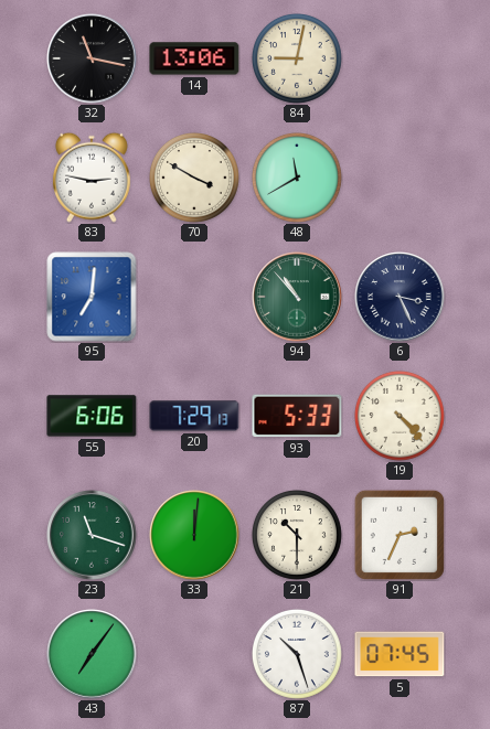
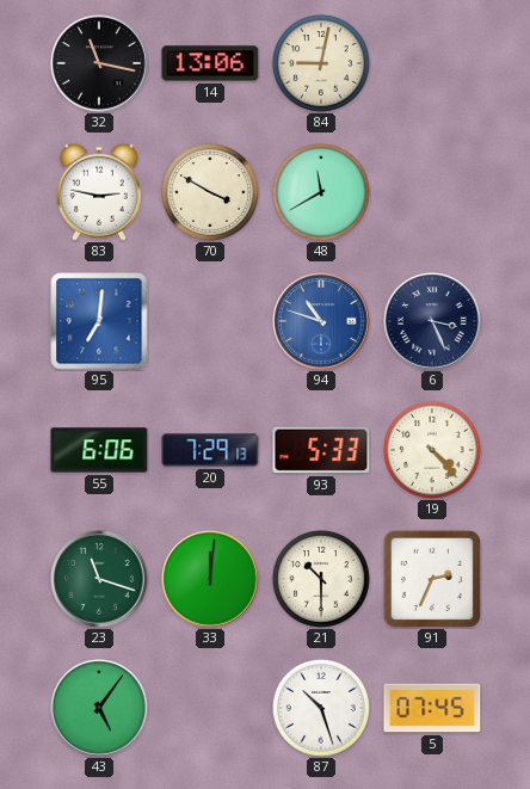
94: 10:53 -> 10:48
94 dial: green -> blue
43: 7:06 -> 5:06
